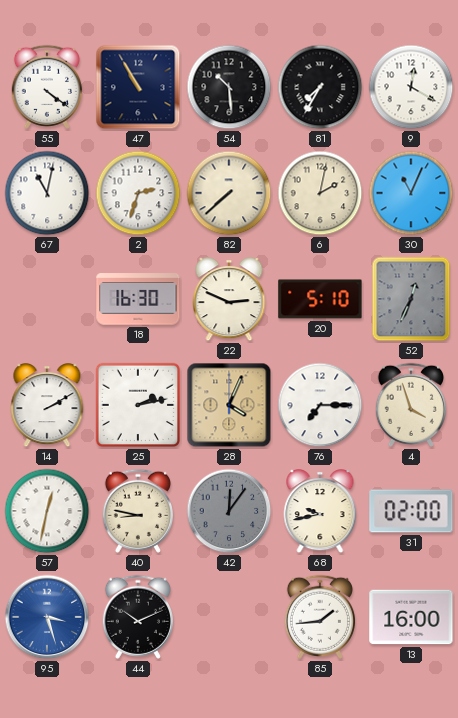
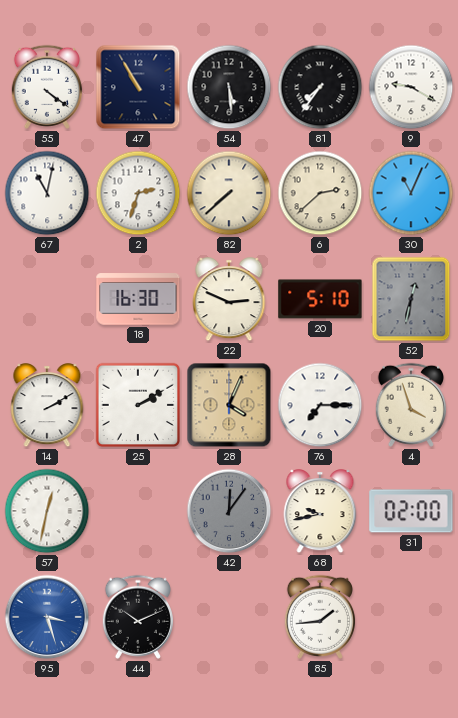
54: 10:29 -> 5:29
81: 7:35 -> 7:36
9: 12:20 -> 9:20
6: 2:02 -> 2:38
52: 12:34 -> 12:32
25: 2:13 -> 2:10
40: 8:47 -> none
13: 16:00 -> none
